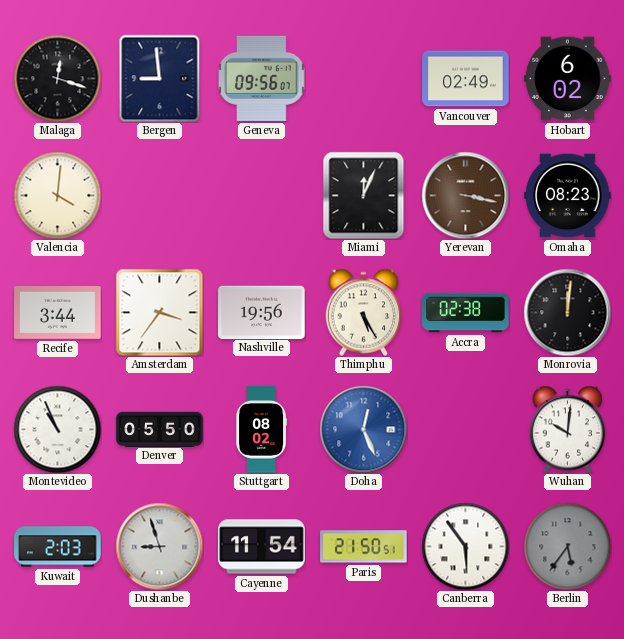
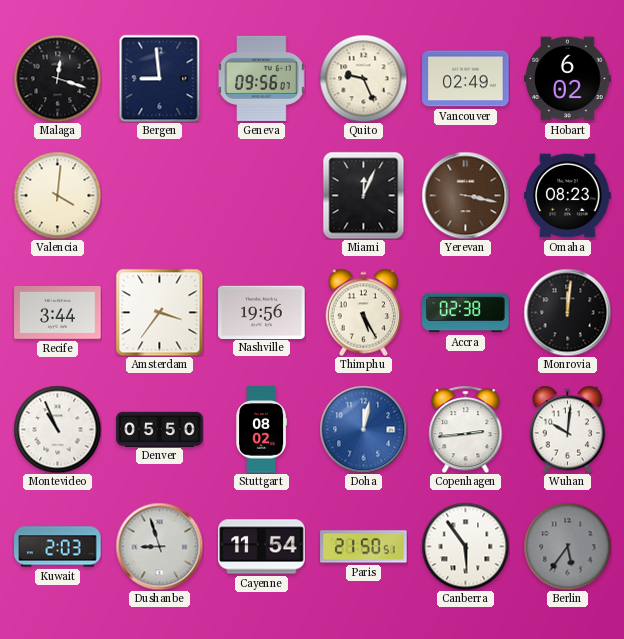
Quito: none -> 9:26
Doha: 12:26 -> 12:02
Copenhagen: none -> 2:44
